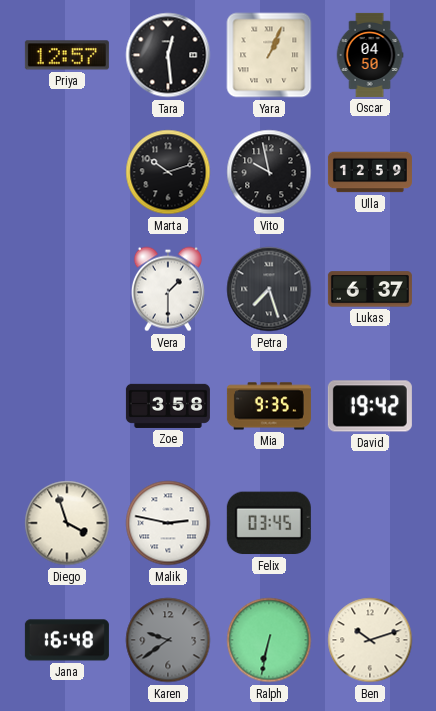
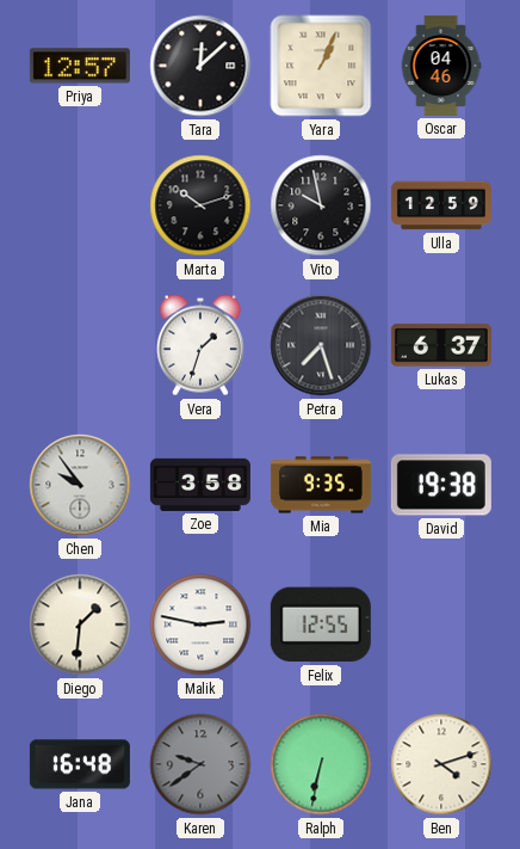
Tara: 12:29 -> 12:08
Oscar: 04:50 -> 04:46
Vera: 1:30 -> 1:33
Chen: none -> 9:54
David: 19:42 -> 19:38
Diego: 3:57 -> 1:31
Felix: 03:45 -> 12:55
Ben: 10:12 -> 4:12
